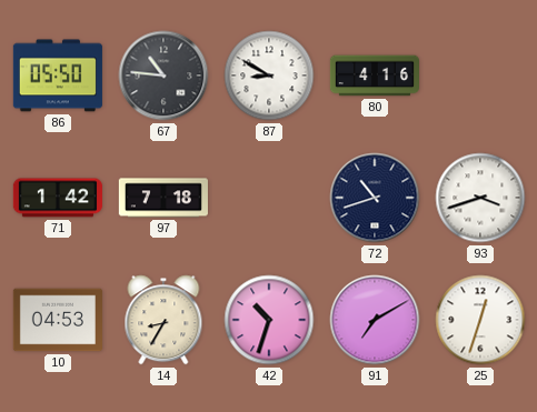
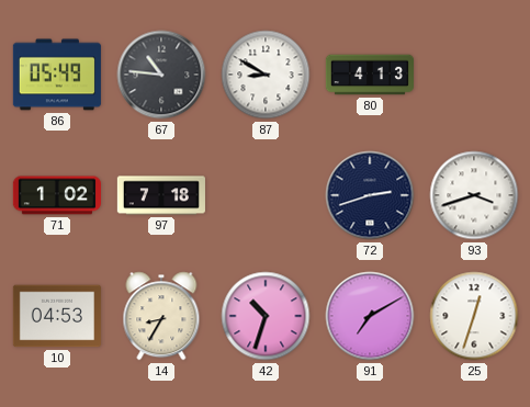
86: 05:50 -> 05:49
80: 4:16 -> 4:13
71: 1:42 -> 1:02
72: 10:42 -> 2:42
